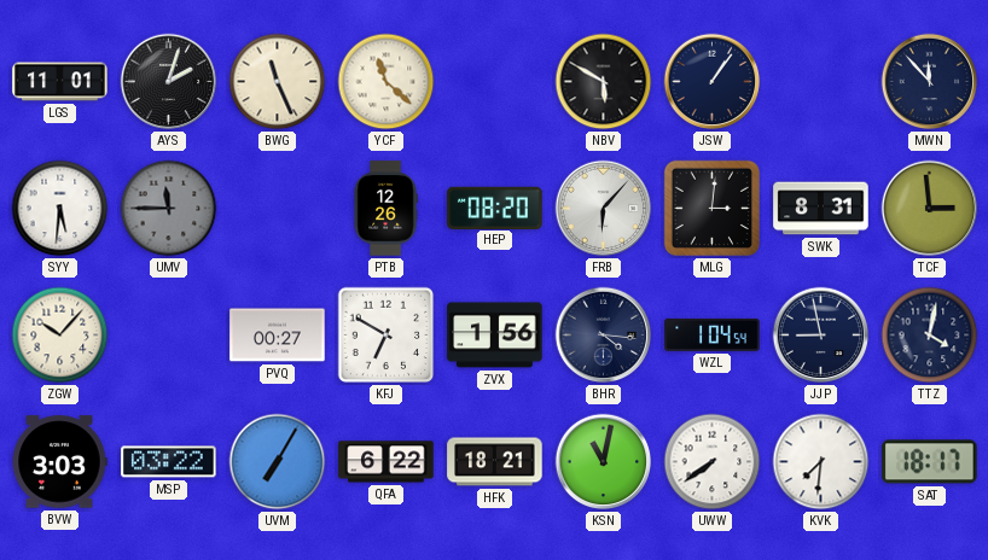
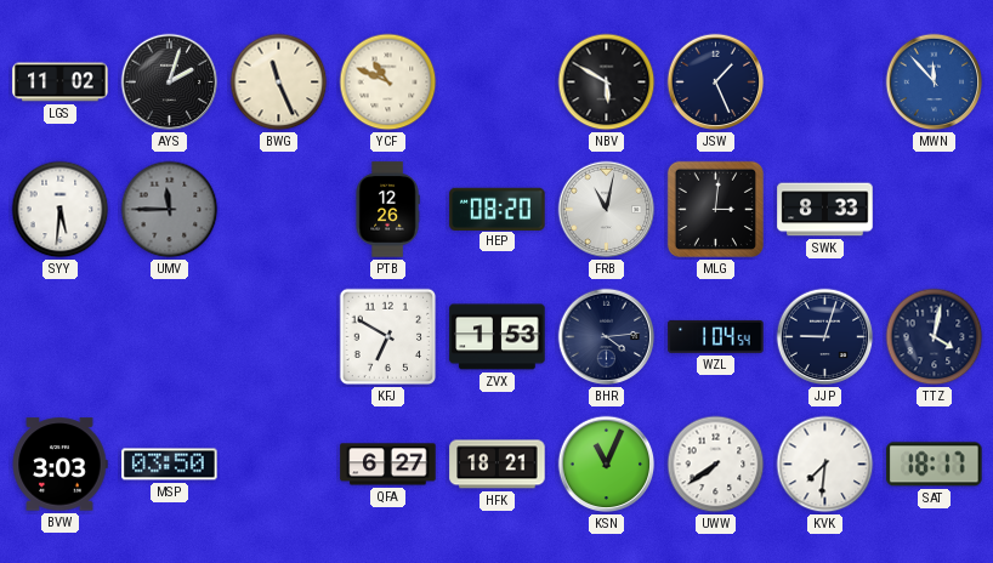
LGS: 11:01 -> 11:02
YCF: 11:22 -> 10:49
JSW: 1:06 -> 1:26
MWN dial: navy -> blue
FRB: 6:07 -> 11:02
SWK: 8:31 -> 8:33
TCF: 2:59 -> none
ZGW: 10:07 -> none
PVQ: 00:27 -> none
ZVX: 1:56 -> 1:53
BHR: 4:16 -> 4:14
JJP: 8:58 -> 9:03
MSP: 03:22 -> 03:50
UVM: 7:05 -> none
QFA: 6:22 -> 6:27
KSN: 11:02 -> 11:04
